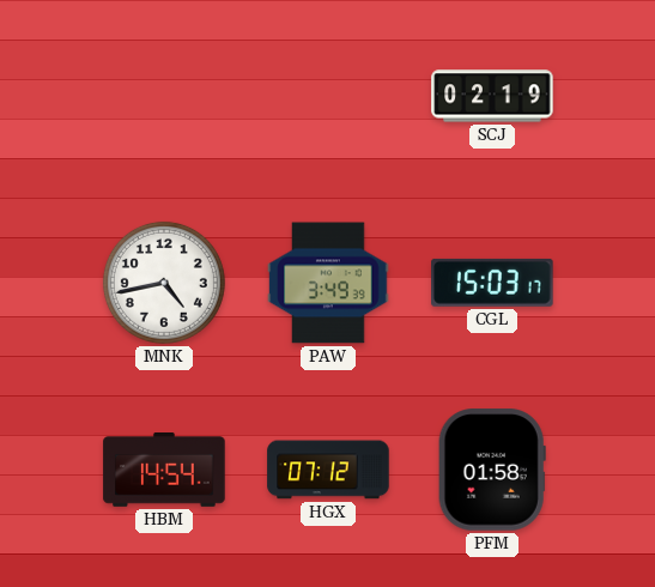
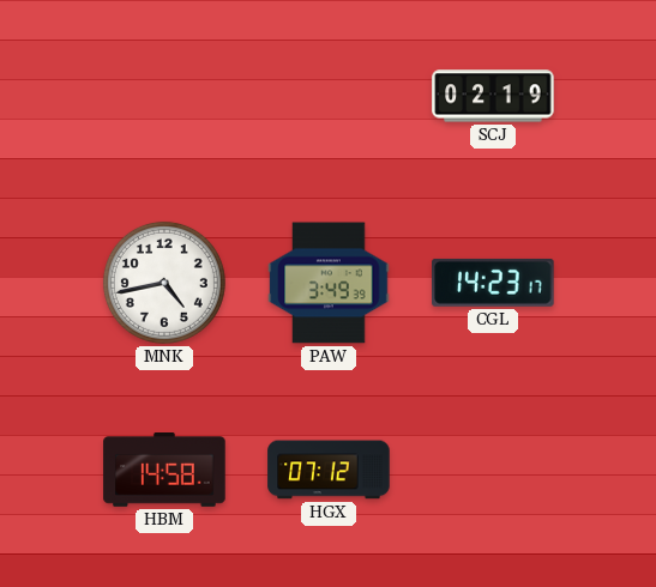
CGL: 15:03 -> 14:23
HBM: 14:54 -> 14:58
PFM: 01:58 -> none
